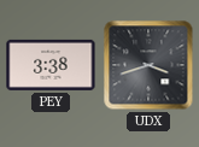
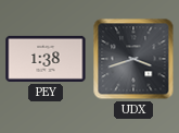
PEY: 3:38 -> 1:38
